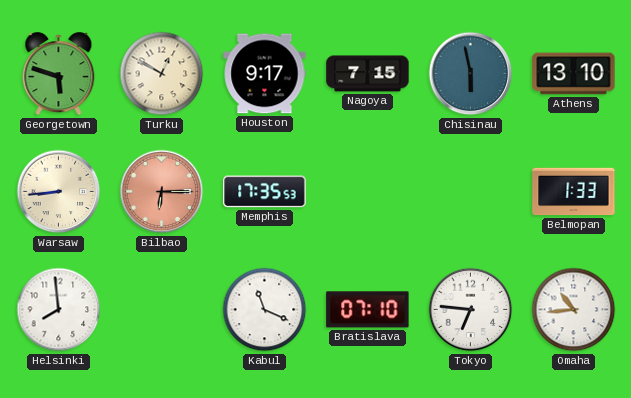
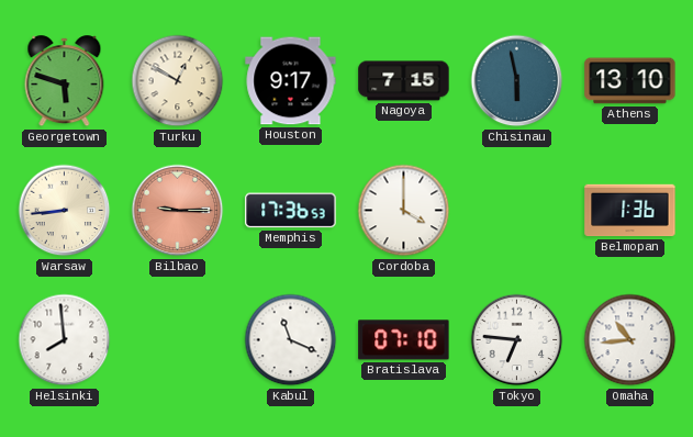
Bilbao: 6:15 -> 9:15
Memphis: 17:35 -> 17:36
Cordoba: none -> 4:00
Belmopan: 1:33 -> 1:36
